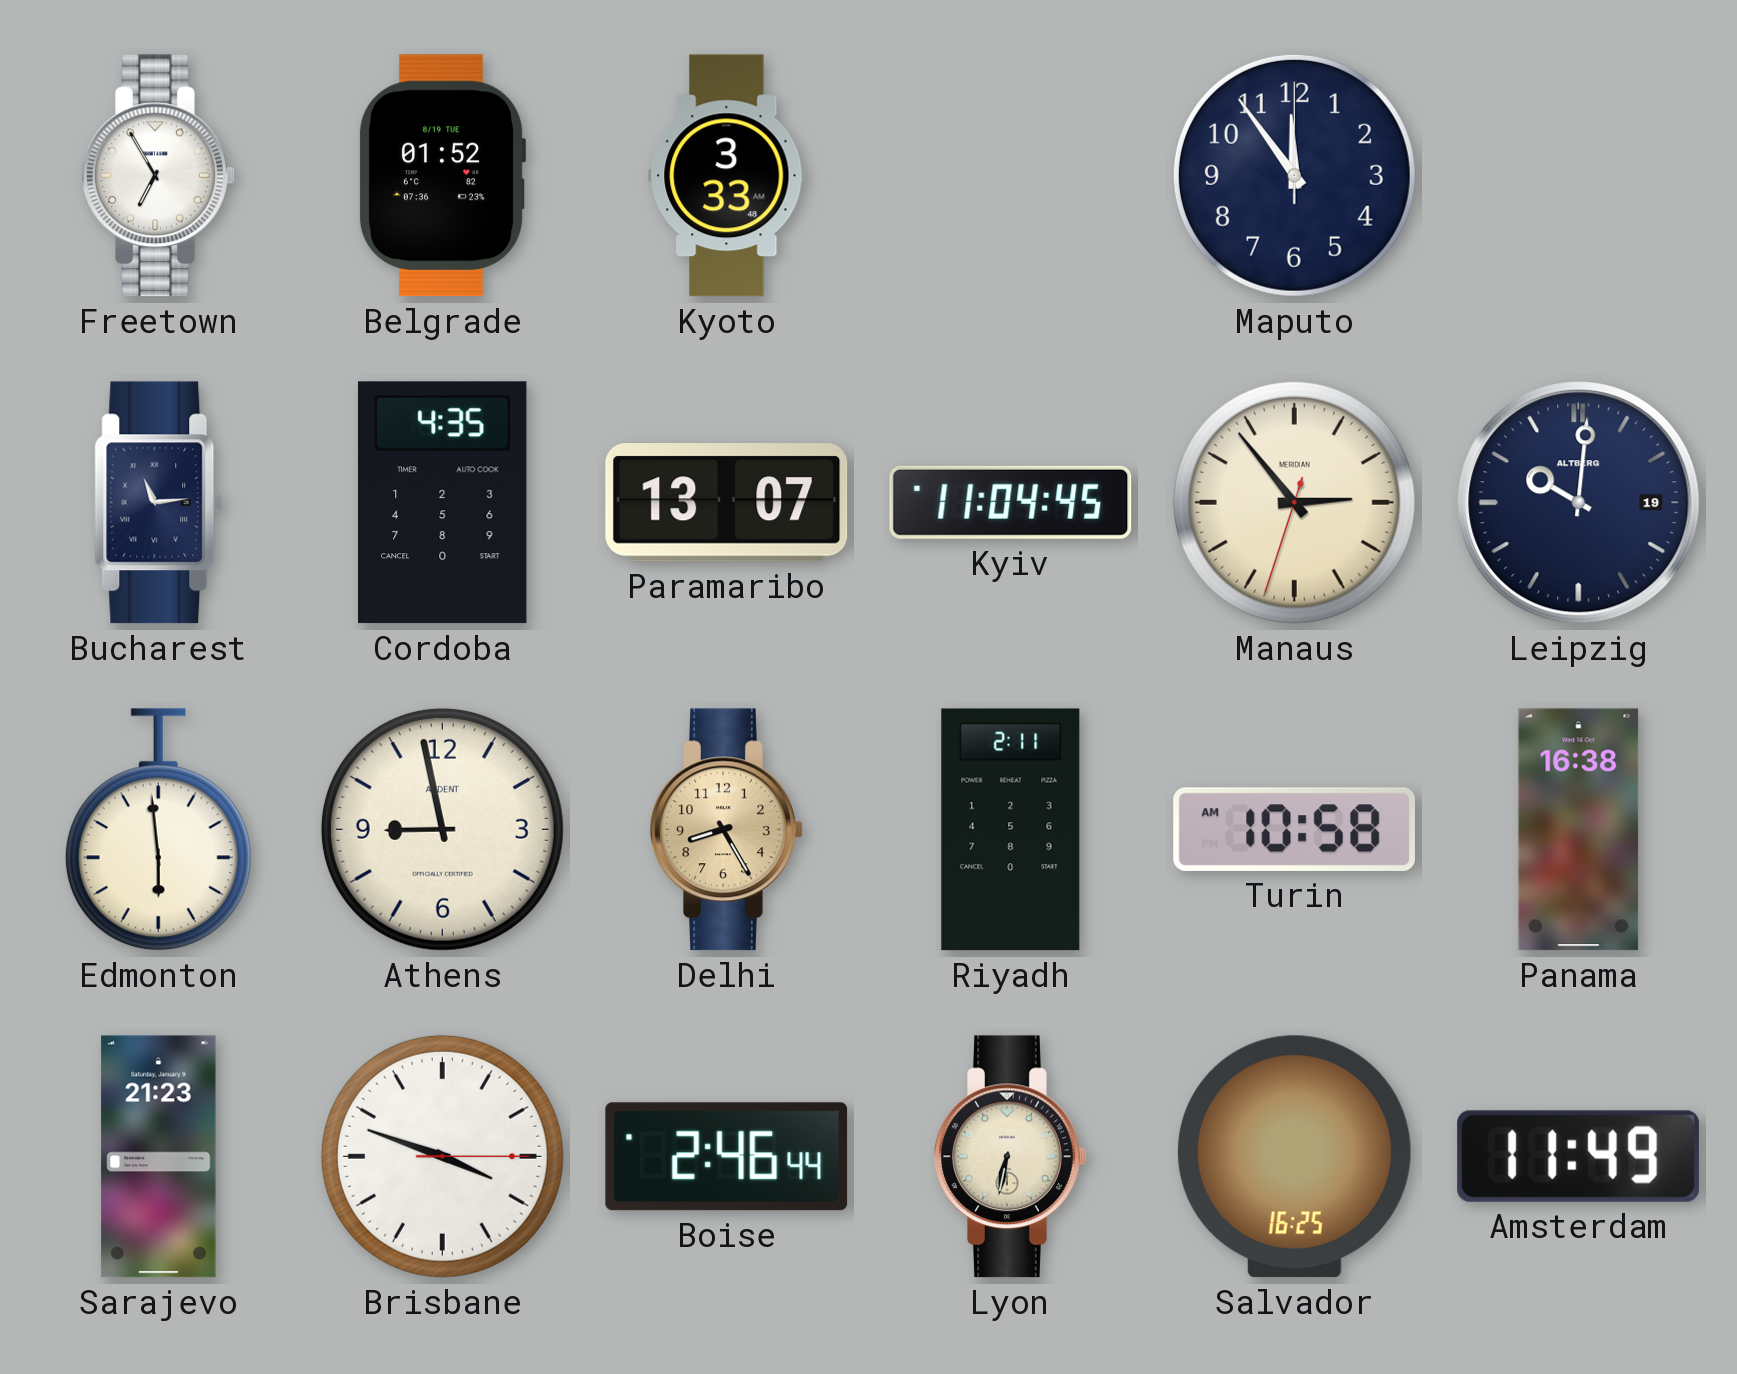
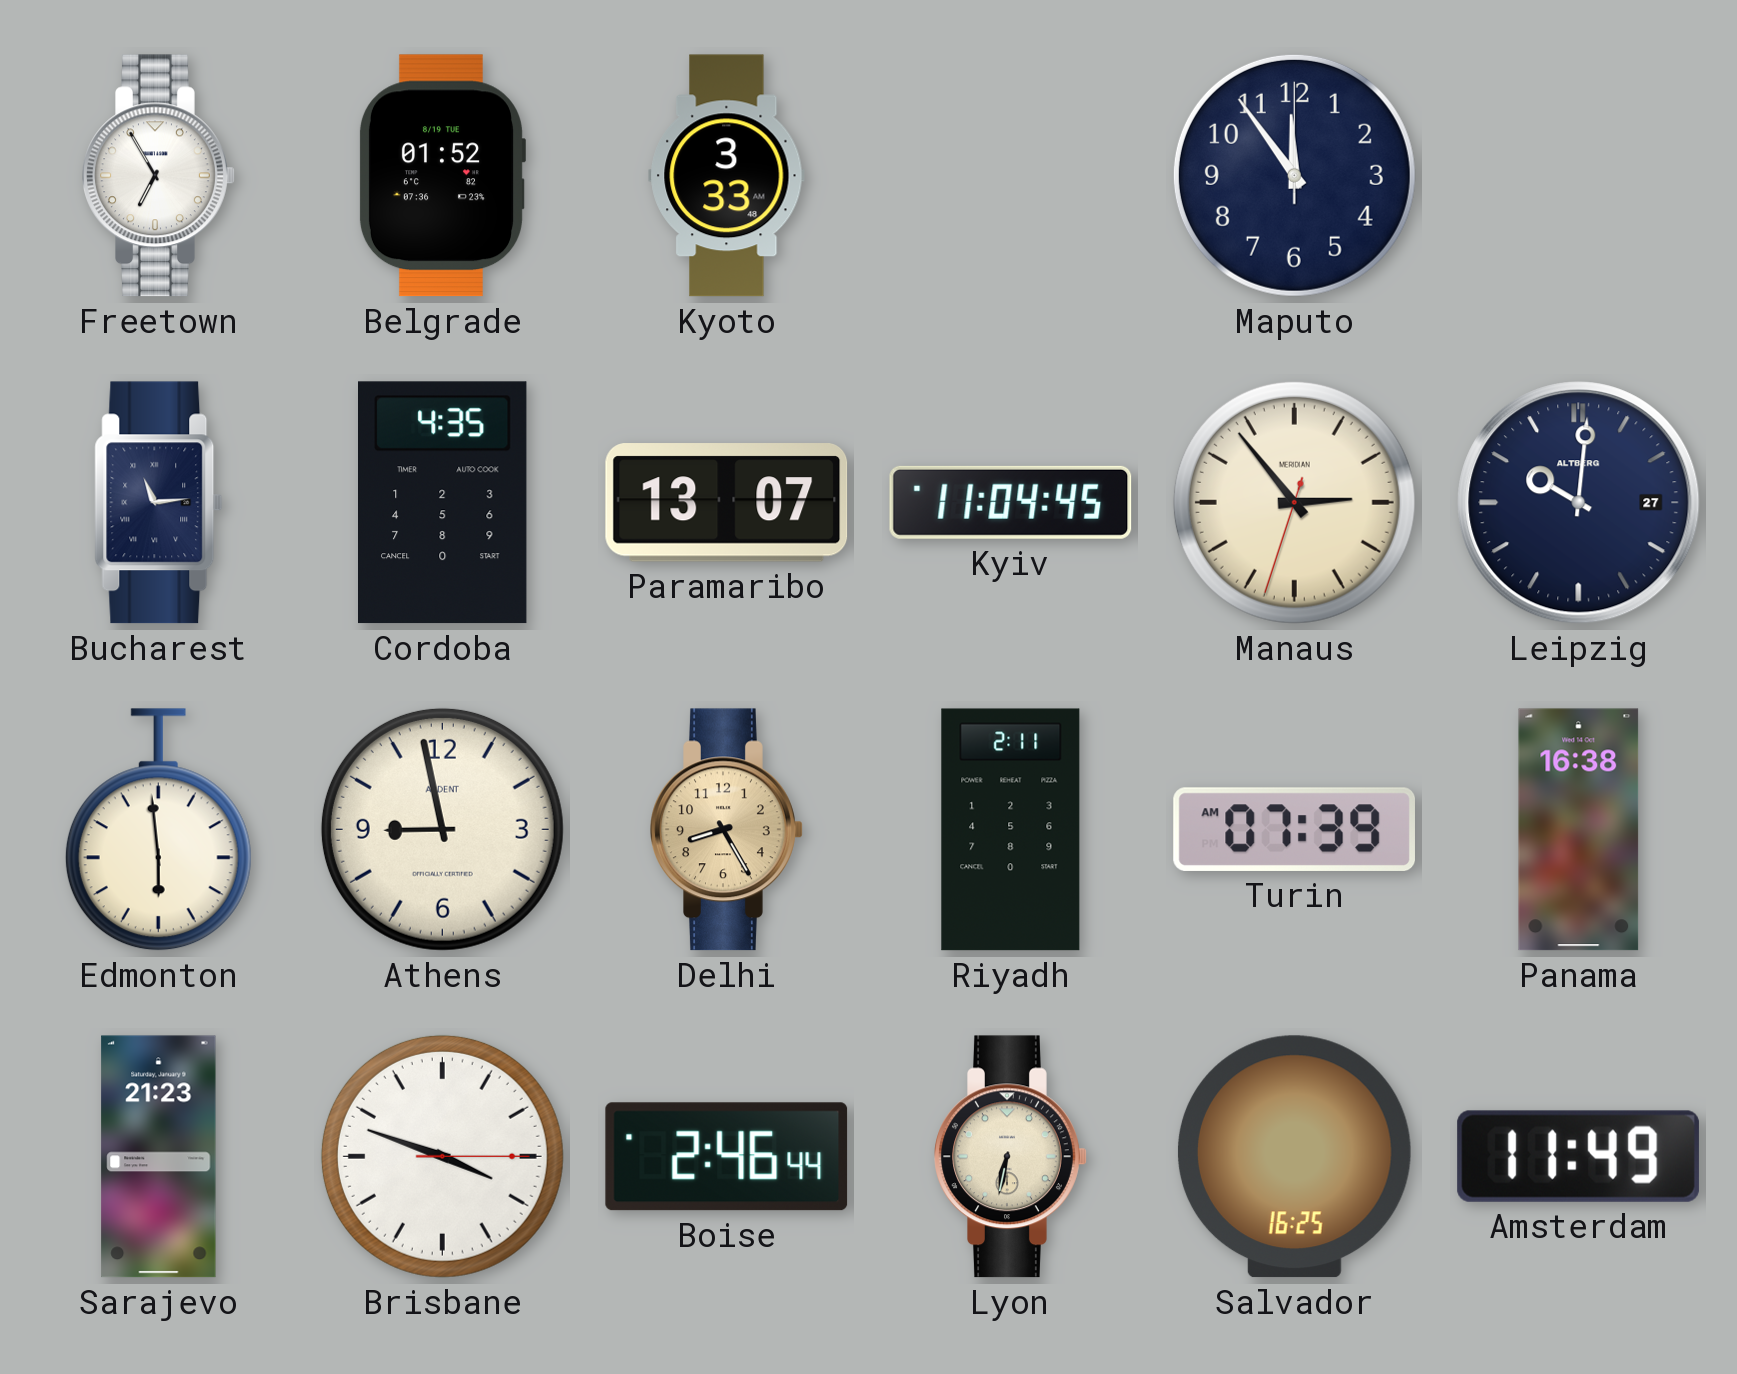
Leipzig date: 19 -> 27
Turin: 10:58 -> 07:39
